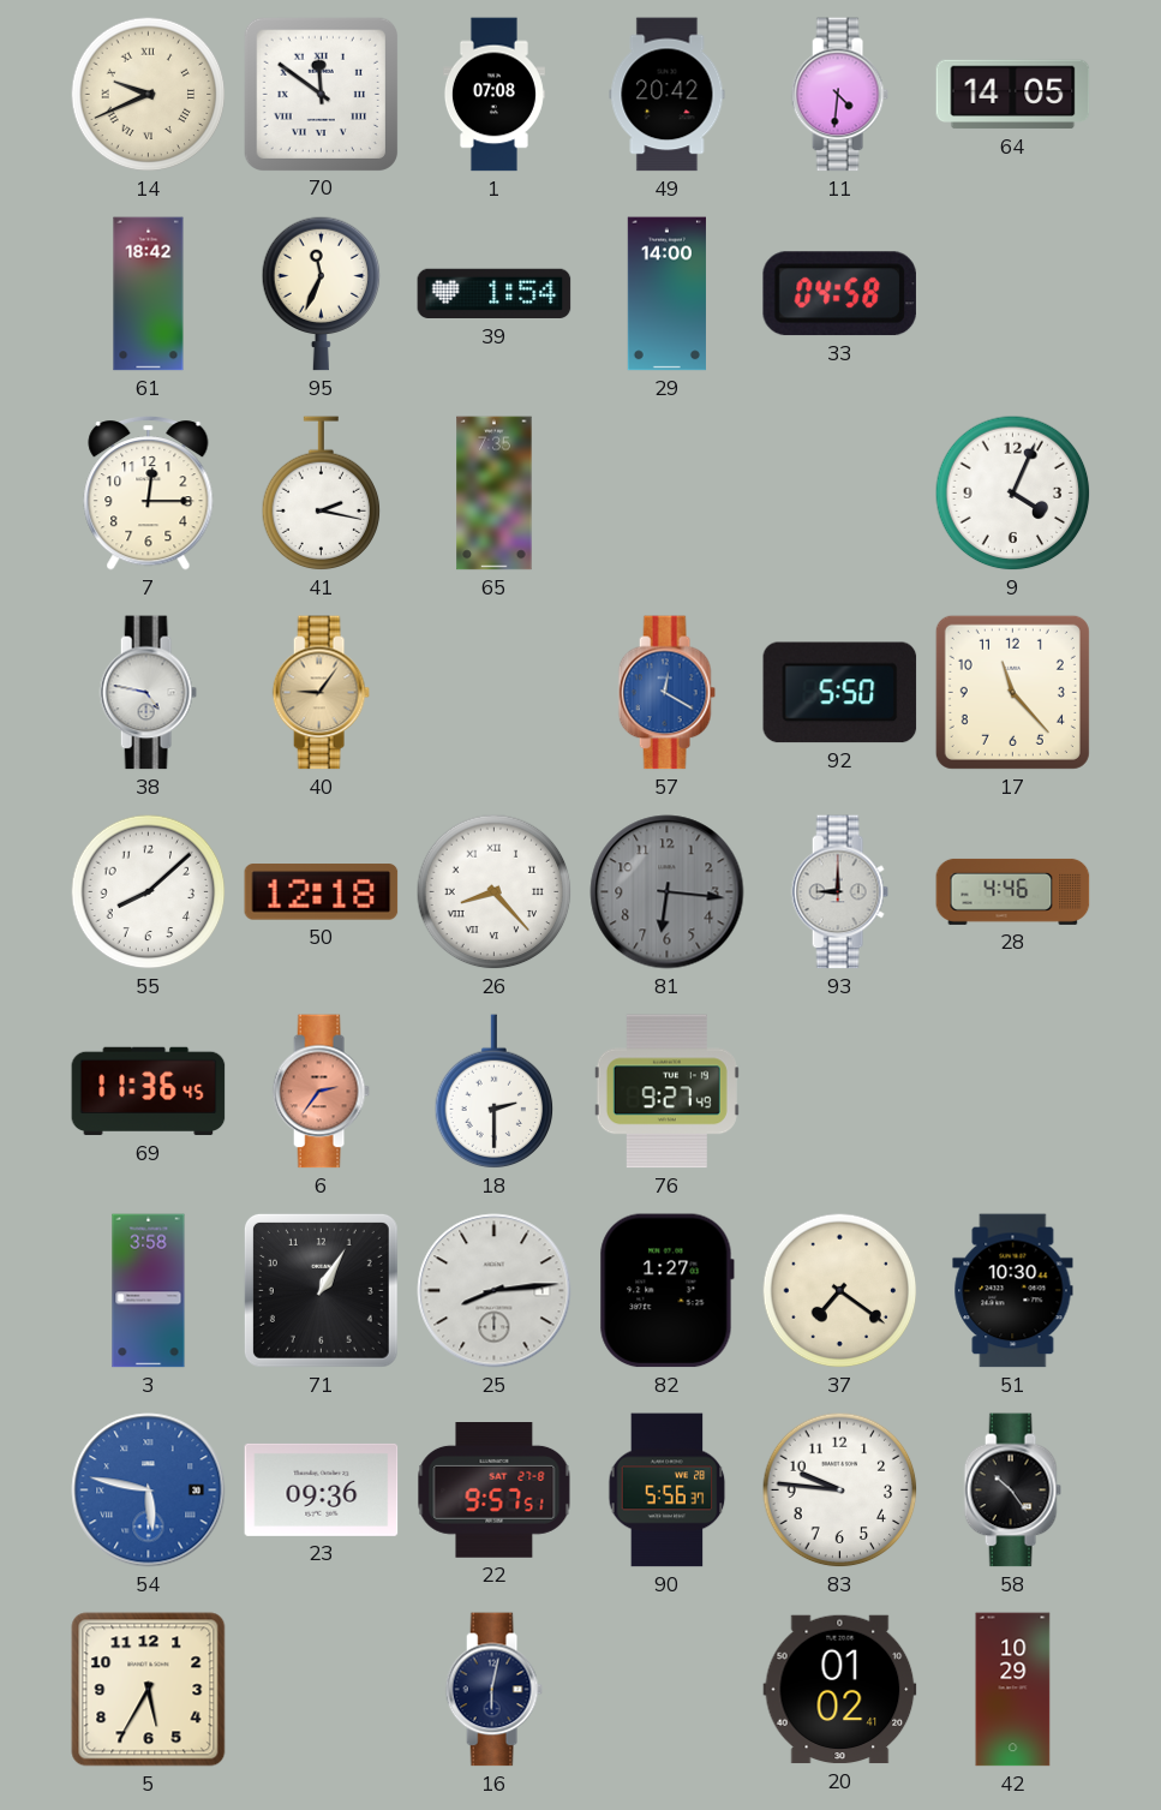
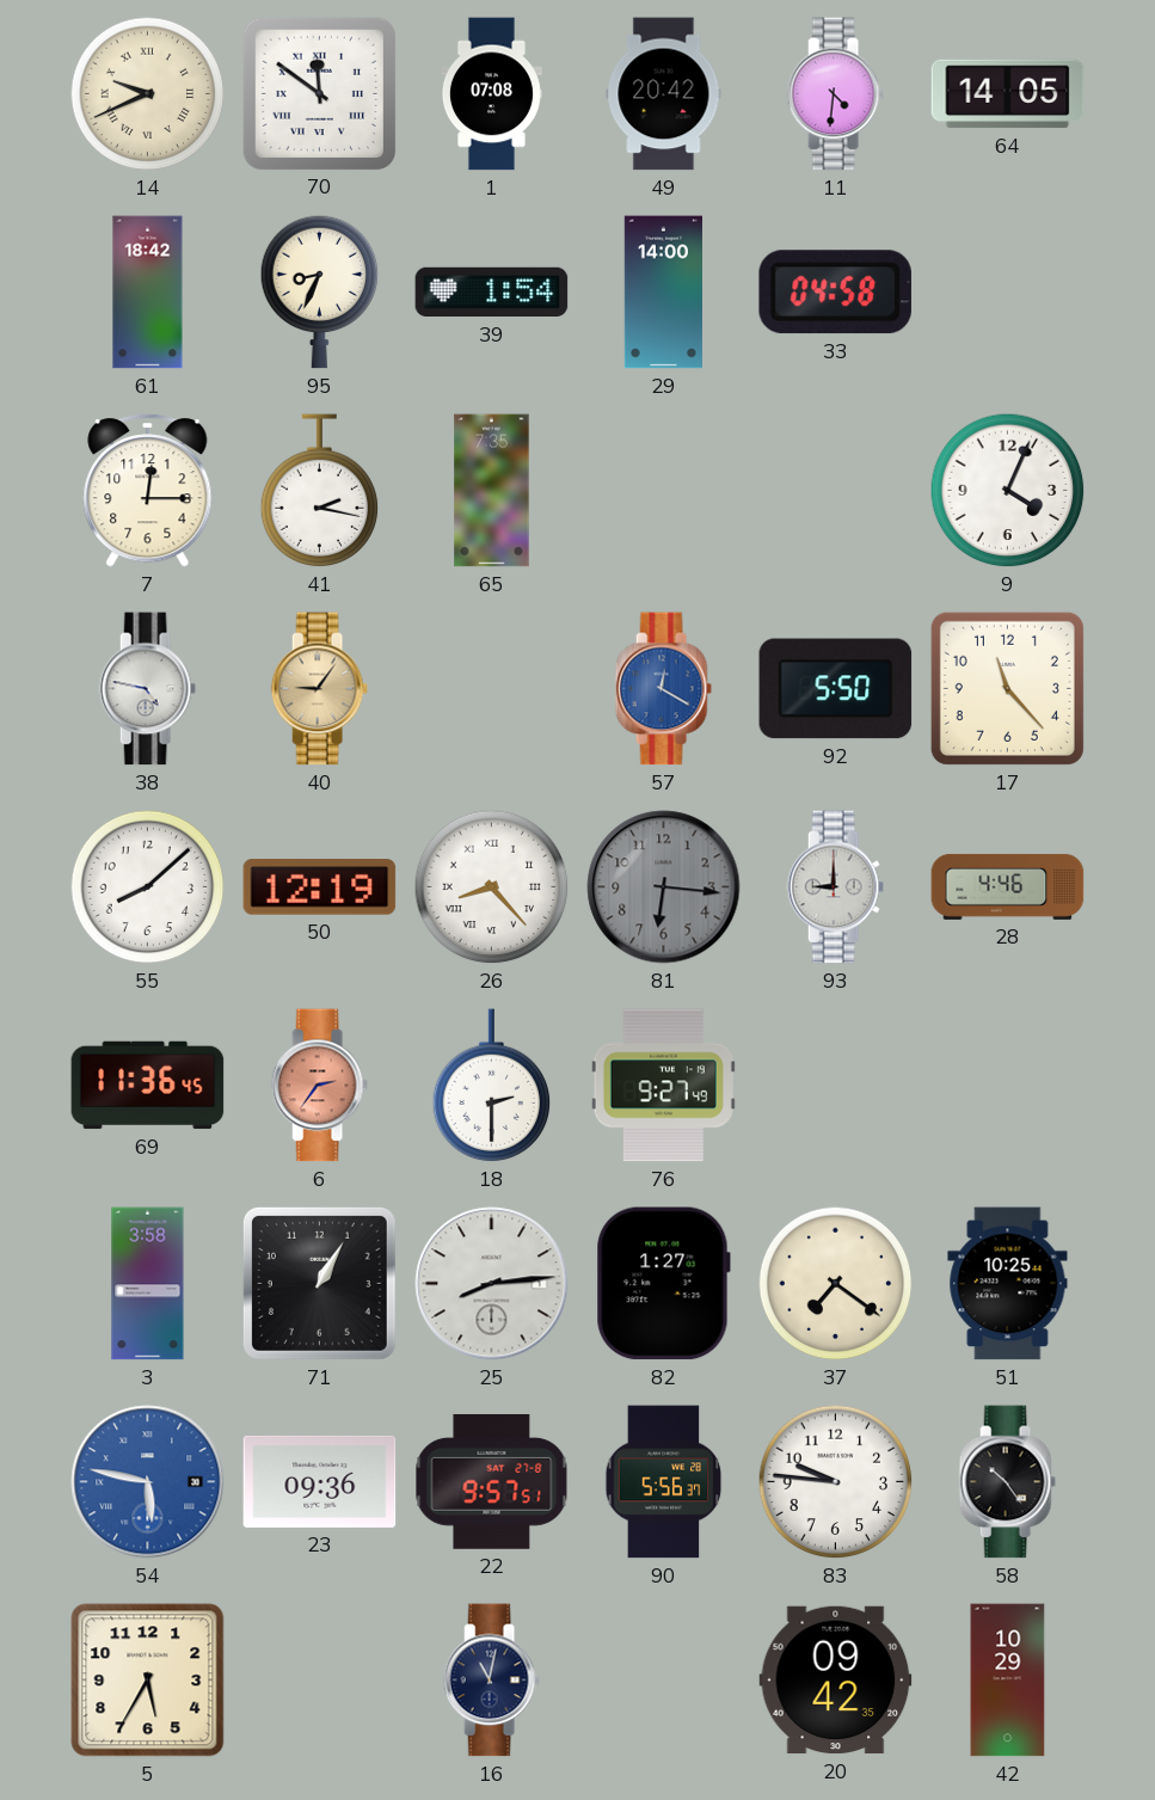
95: 11:34 -> 8:34
50: 12:18 -> 12:19
51: 10:30 -> 10:25
16: 6:02 -> 11:02
20: 01:02 -> 09:42
